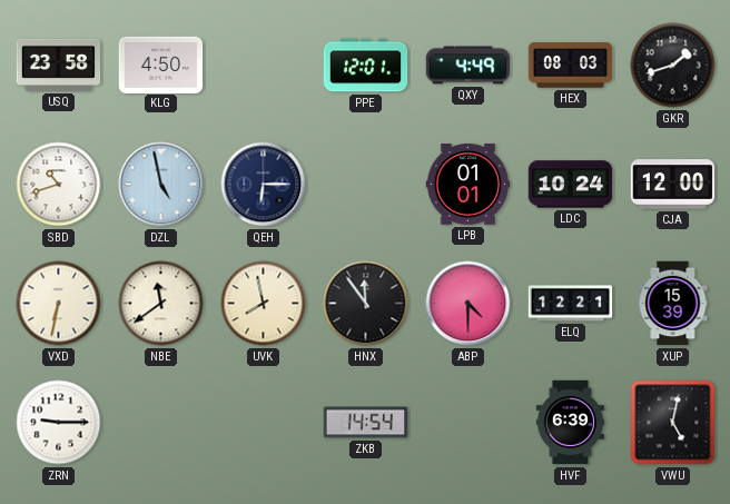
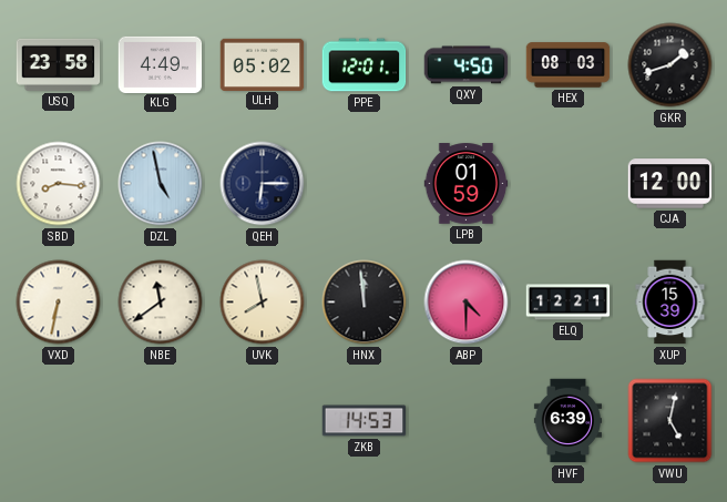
KLG: 4:50 -> 4:49
ULH: none -> 05:02
QXY: 4:49 -> 4:50
SBD: 10:42 -> 8:16
LPB: 01:01 -> 01:59
LDC: 10:24 -> none
HNX: 11:54 -> 11:59
ZRN: 9:15 -> none
ZKB: 14:54 -> 14:53
